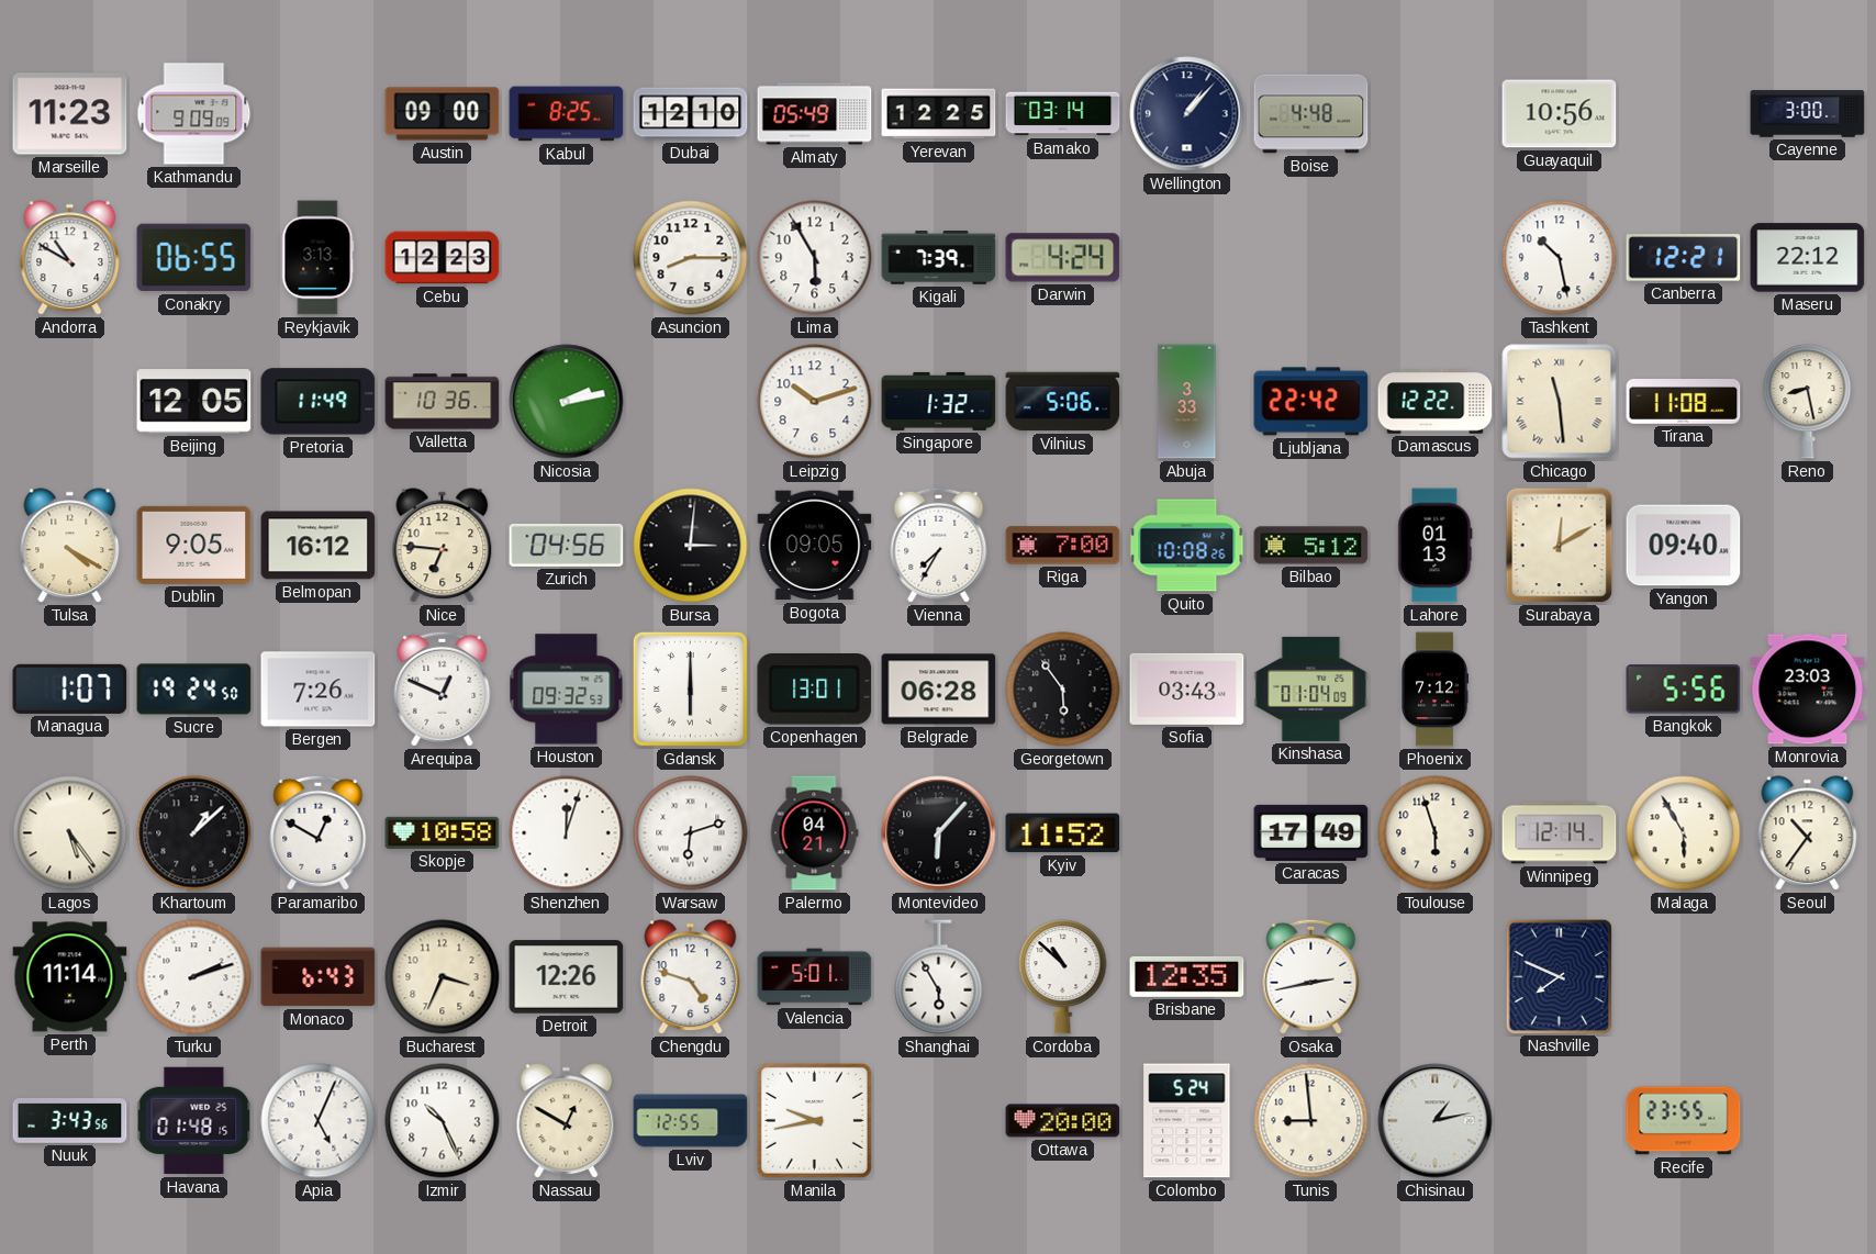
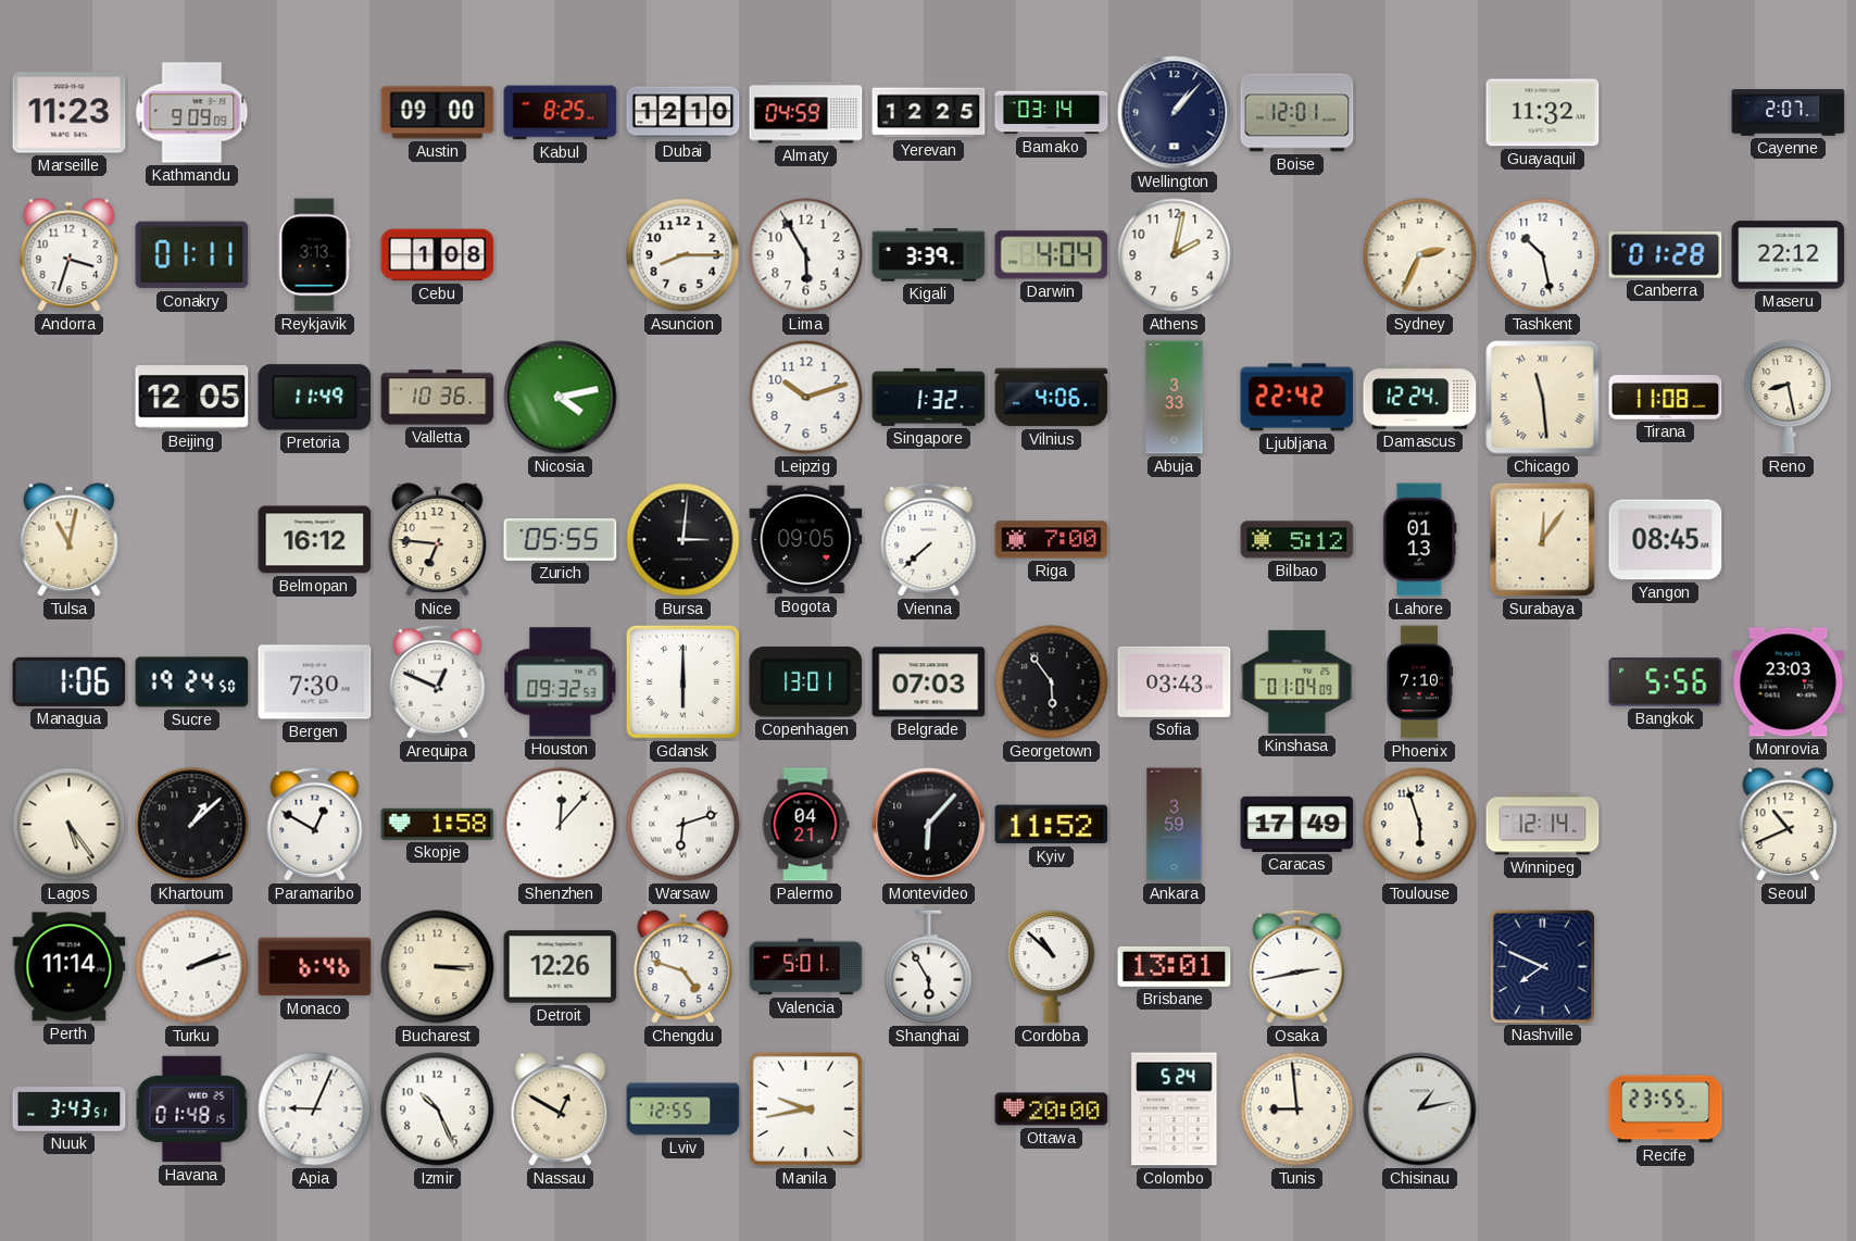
Almaty: 05:49 -> 04:59
Boise: 4:48 -> 12:01
Guayaquil: 10:56 -> 11:32
Cayenne: 3:00 -> 2:07
Andorra: 10:50 -> 3:33
Conakry: 06:55 -> 01:11
Cebu: 12:23 -> 1:08
Kigali: 7:39 -> 3:39
Darwin: 4:24 -> 4:04
Athens: none -> 2:02
Sydney: none -> 2:34
Canberra: 12:21 -> 01:28
Nicosia: 2:13 -> 4:13
Vilnius: 5:06 -> 4:06
Damascus: 12:22 -> 12:24
Tulsa: 4:20 -> 11:02
Dublin: 9:05 -> none
Zurich: 04:56 -> 05:55
Vienna: 7:35 -> 7:38
Quito: 10:08 -> none
Surabaya: 12:10 -> 12:06
Yangon: 09:40 -> 08:45
Managua: 1:07 -> 1:06
Bergen: 7:26 -> 7:30
Belgrade: 06:28 -> 07:03
Phoenix: 7:12 -> 7:10
Skopje: 10:58 -> 1:58
Shenzhen: 12:03 -> 12:07
Ankara: none -> 3:59
Malaga: 5:55 -> none
Seoul: 10:36 -> 10:41
Monaco: 6:43 -> 6:46
Bucharest: 3:34 -> 3:15
Brisbane: 12:35 -> 13:01
Nuuk: 3:43:56 -> 3:43:51
Apia: 5:04 -> 9:04
